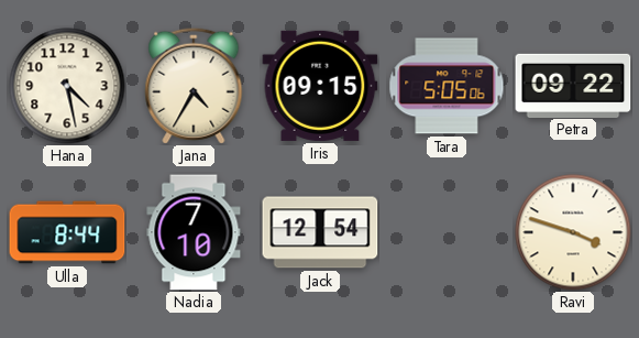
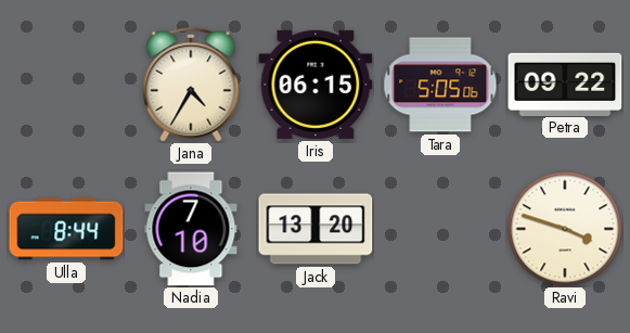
Hana: 4:28 -> none
Iris: 09:15 -> 06:15
Jack: 12:54 -> 13:20
